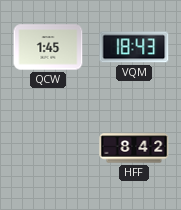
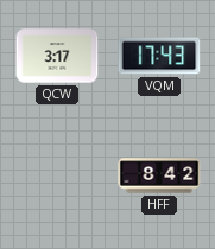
QCW: 1:45 -> 3:17
VQM: 18:43 -> 17:43
